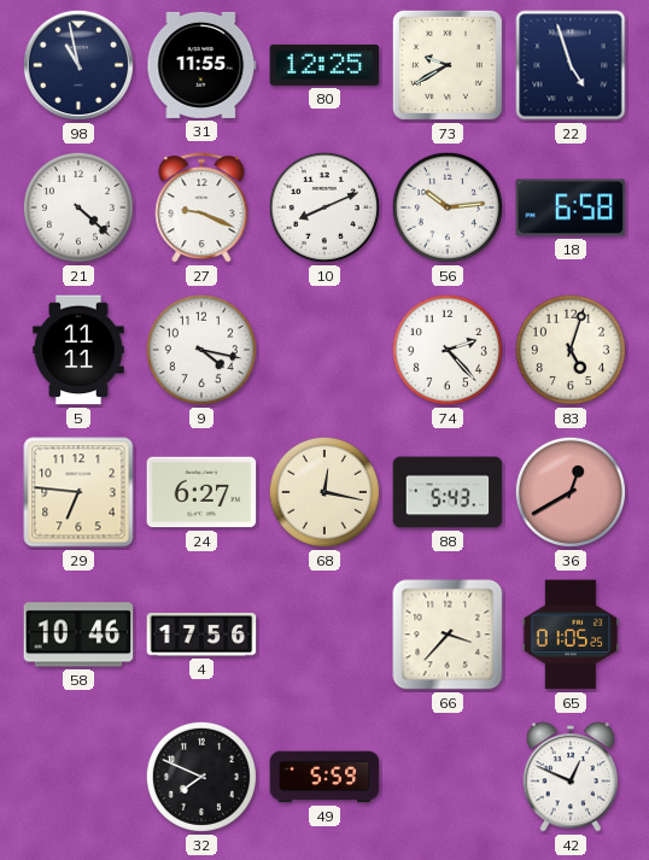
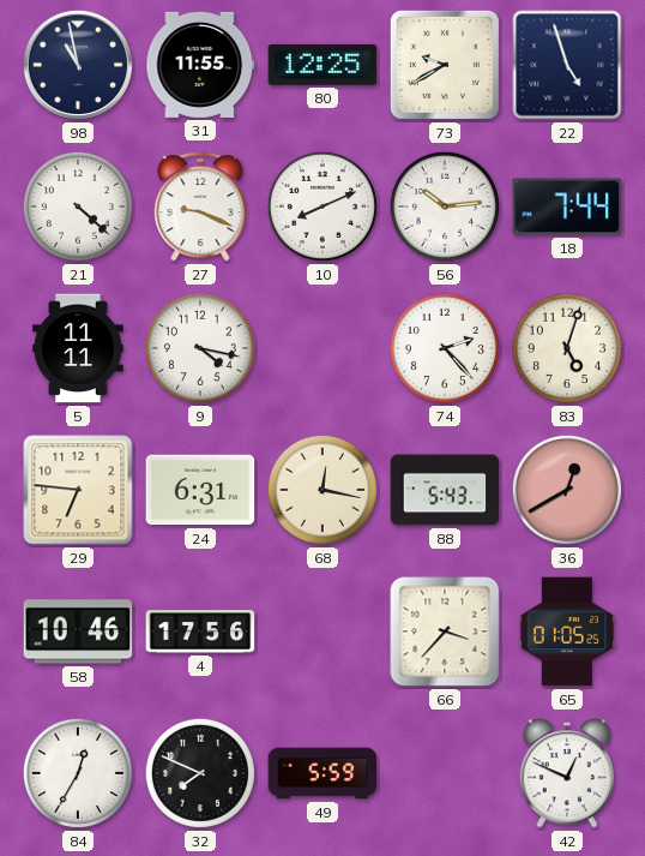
18: 6:58 -> 7:44
24: 6:27 -> 6:31
84: none -> 12:35
